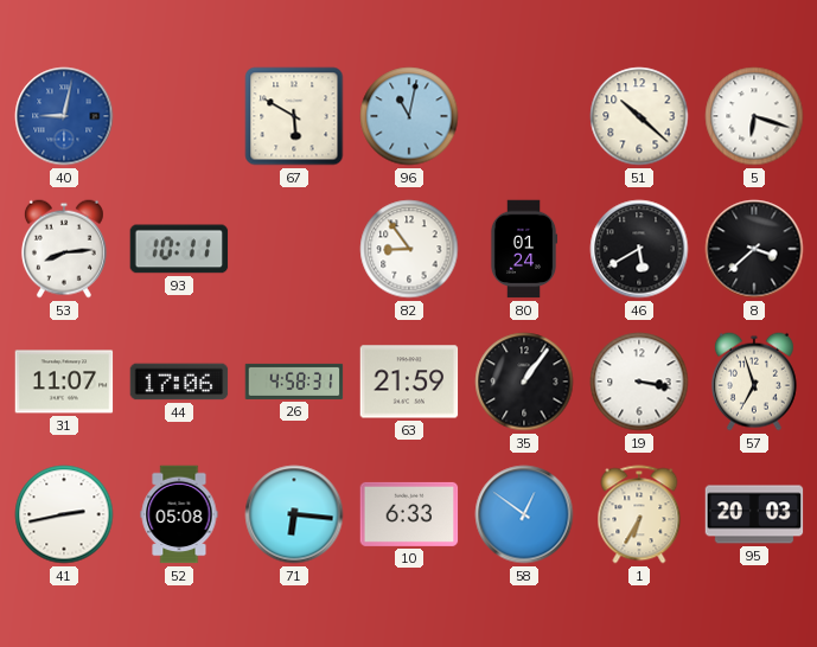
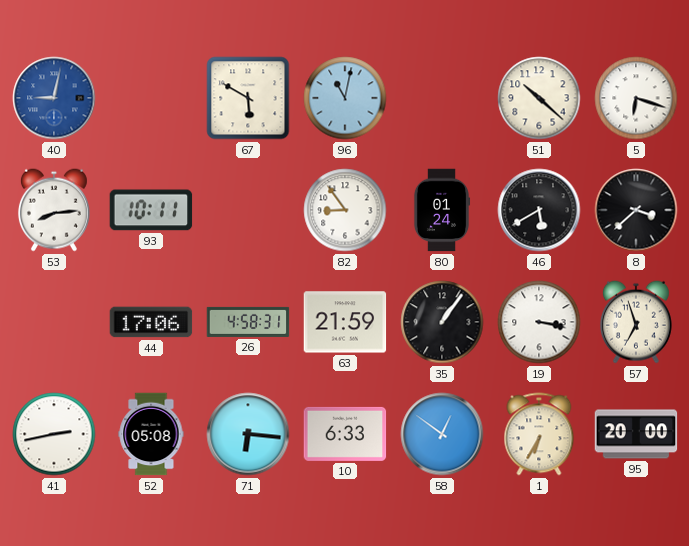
31: 11:07 -> none
95: 20:03 -> 20:00
